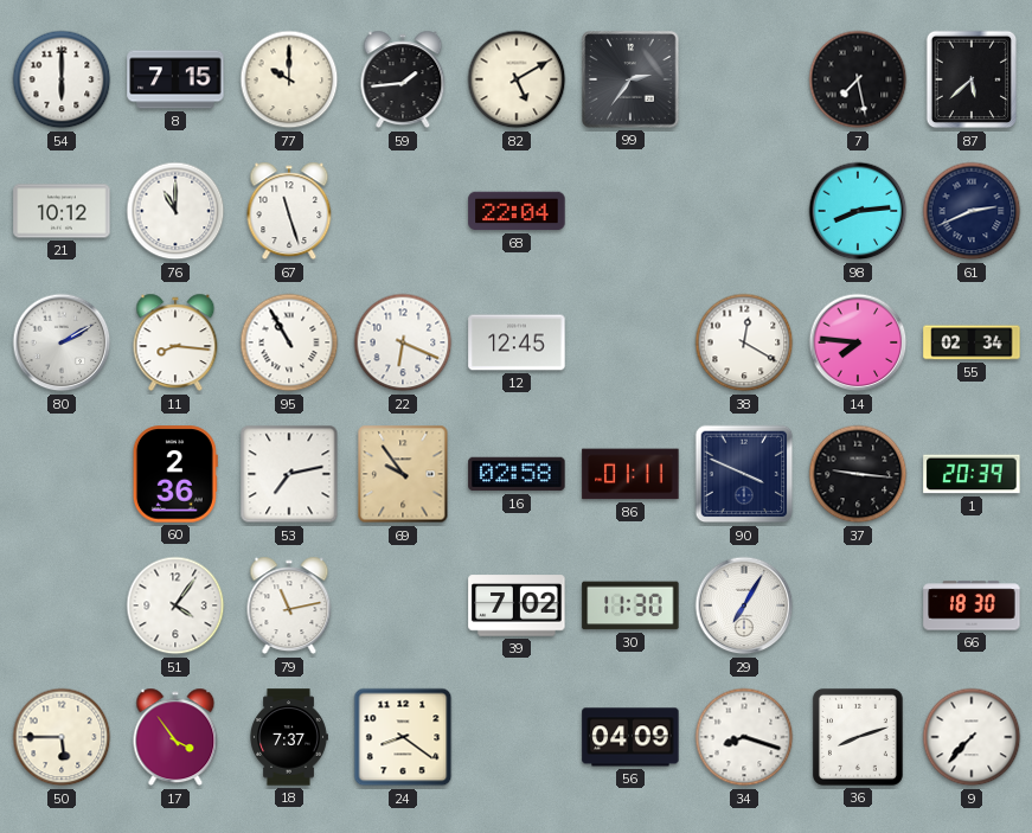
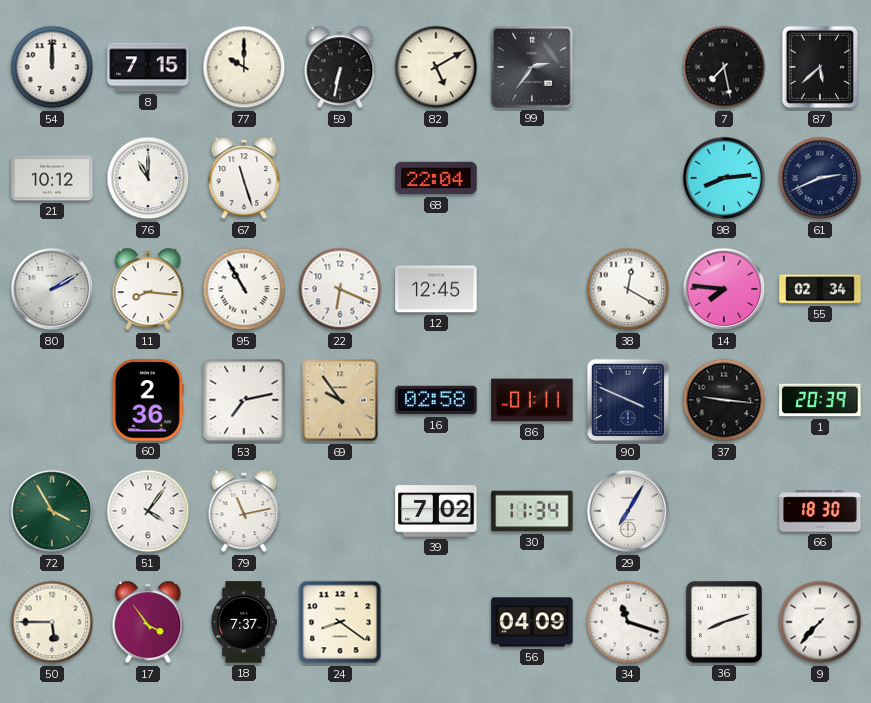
54: 6:00 -> 12:00
59: 1:44 -> 6:32
72: none -> 3:55
30: 11:30 -> 11:34
34: 8:18 -> 11:18
